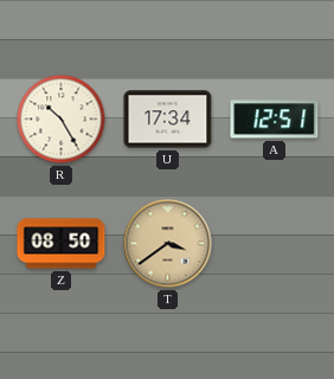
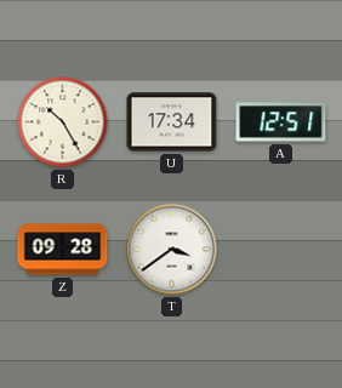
Z: 08:50 -> 09:28
T dial: champagne -> white
